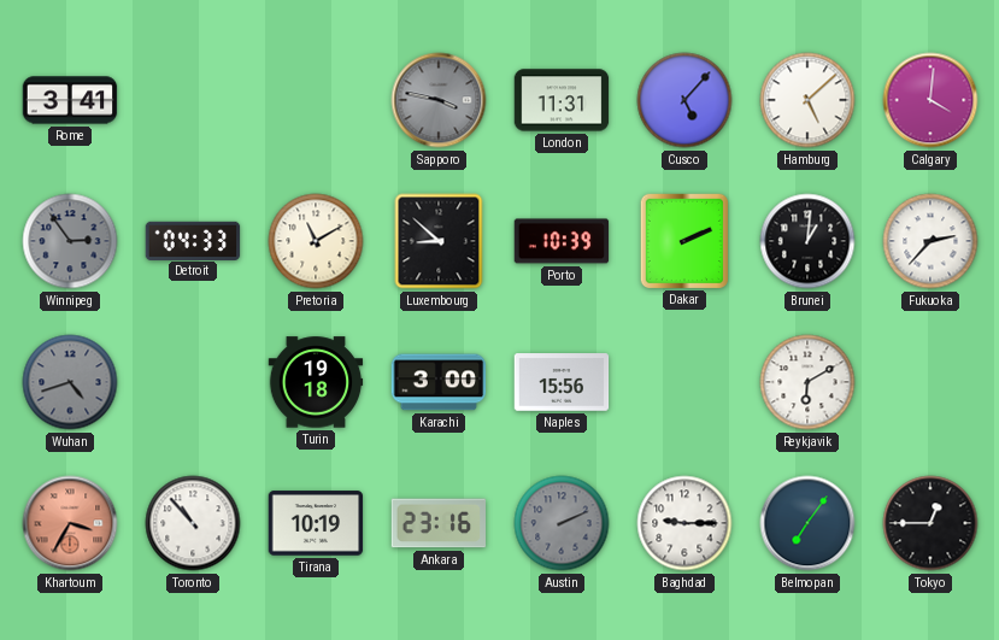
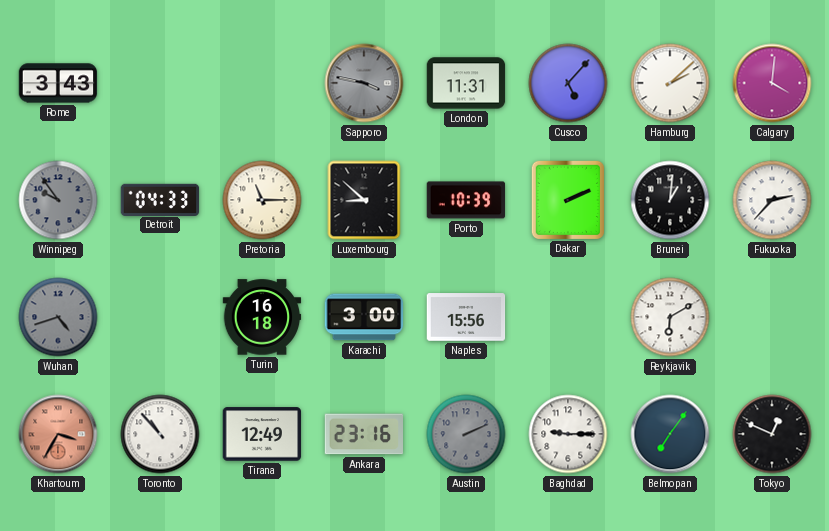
Rome: 3:41 -> 3:43
Hamburg: 5:08 -> 2:08
Winnipeg: 2:54 -> 9:54
Pretoria: 11:10 -> 11:15
Turin: 19:18 -> 16:18
Tirana: 10:19 -> 12:49
Tokyo: 12:45 -> 12:49
